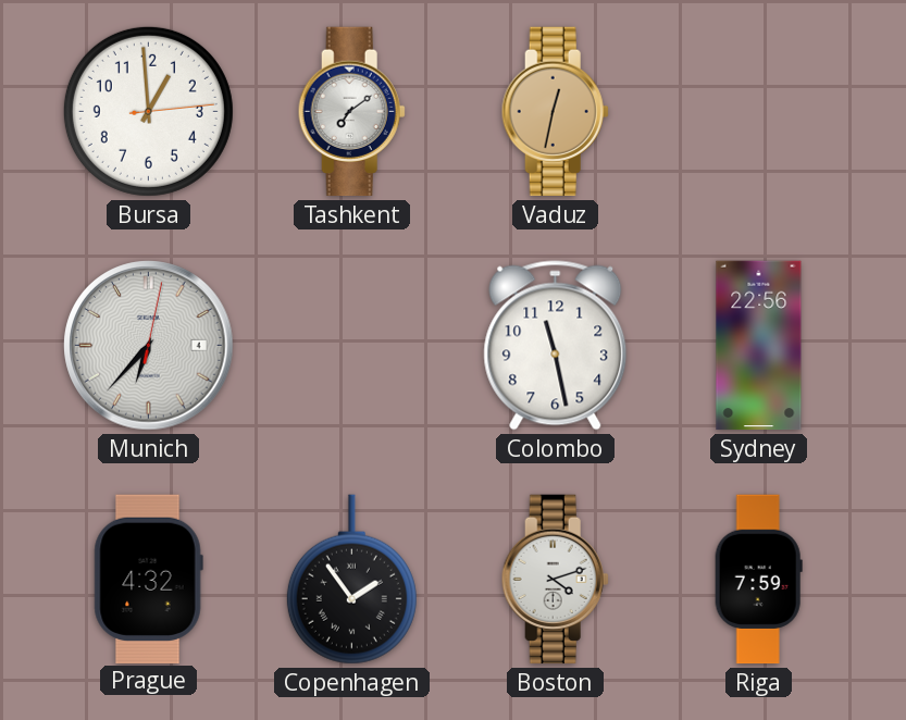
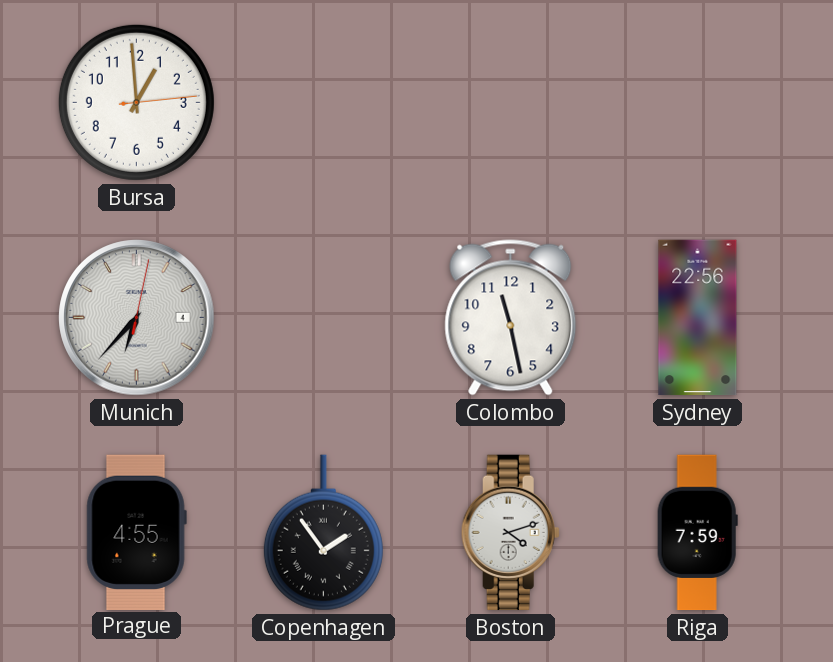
Tashkent: 7:09 -> none
Vaduz: 12:32 -> none
Prague: 4:32 -> 4:55
